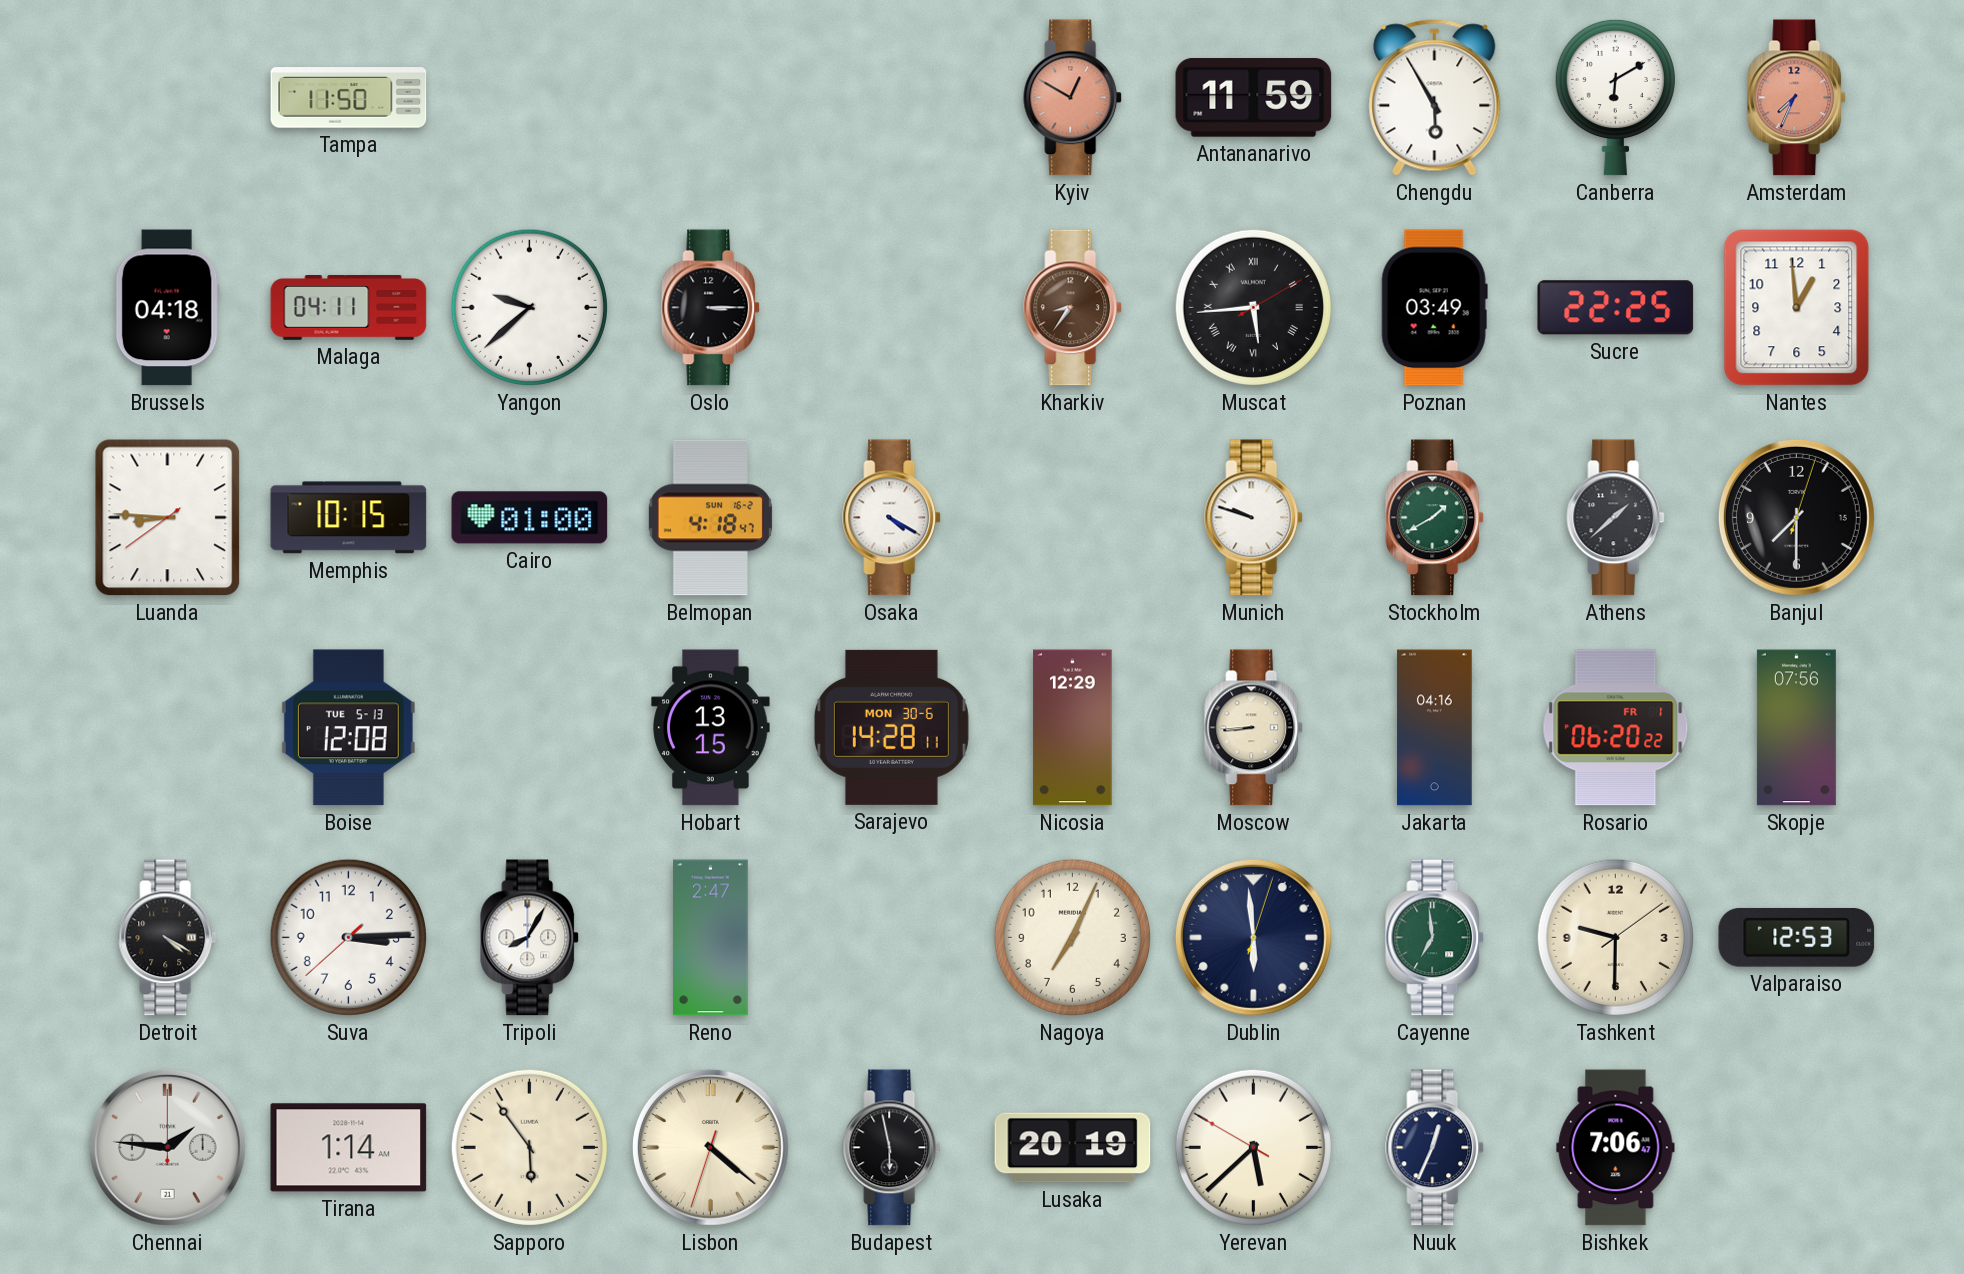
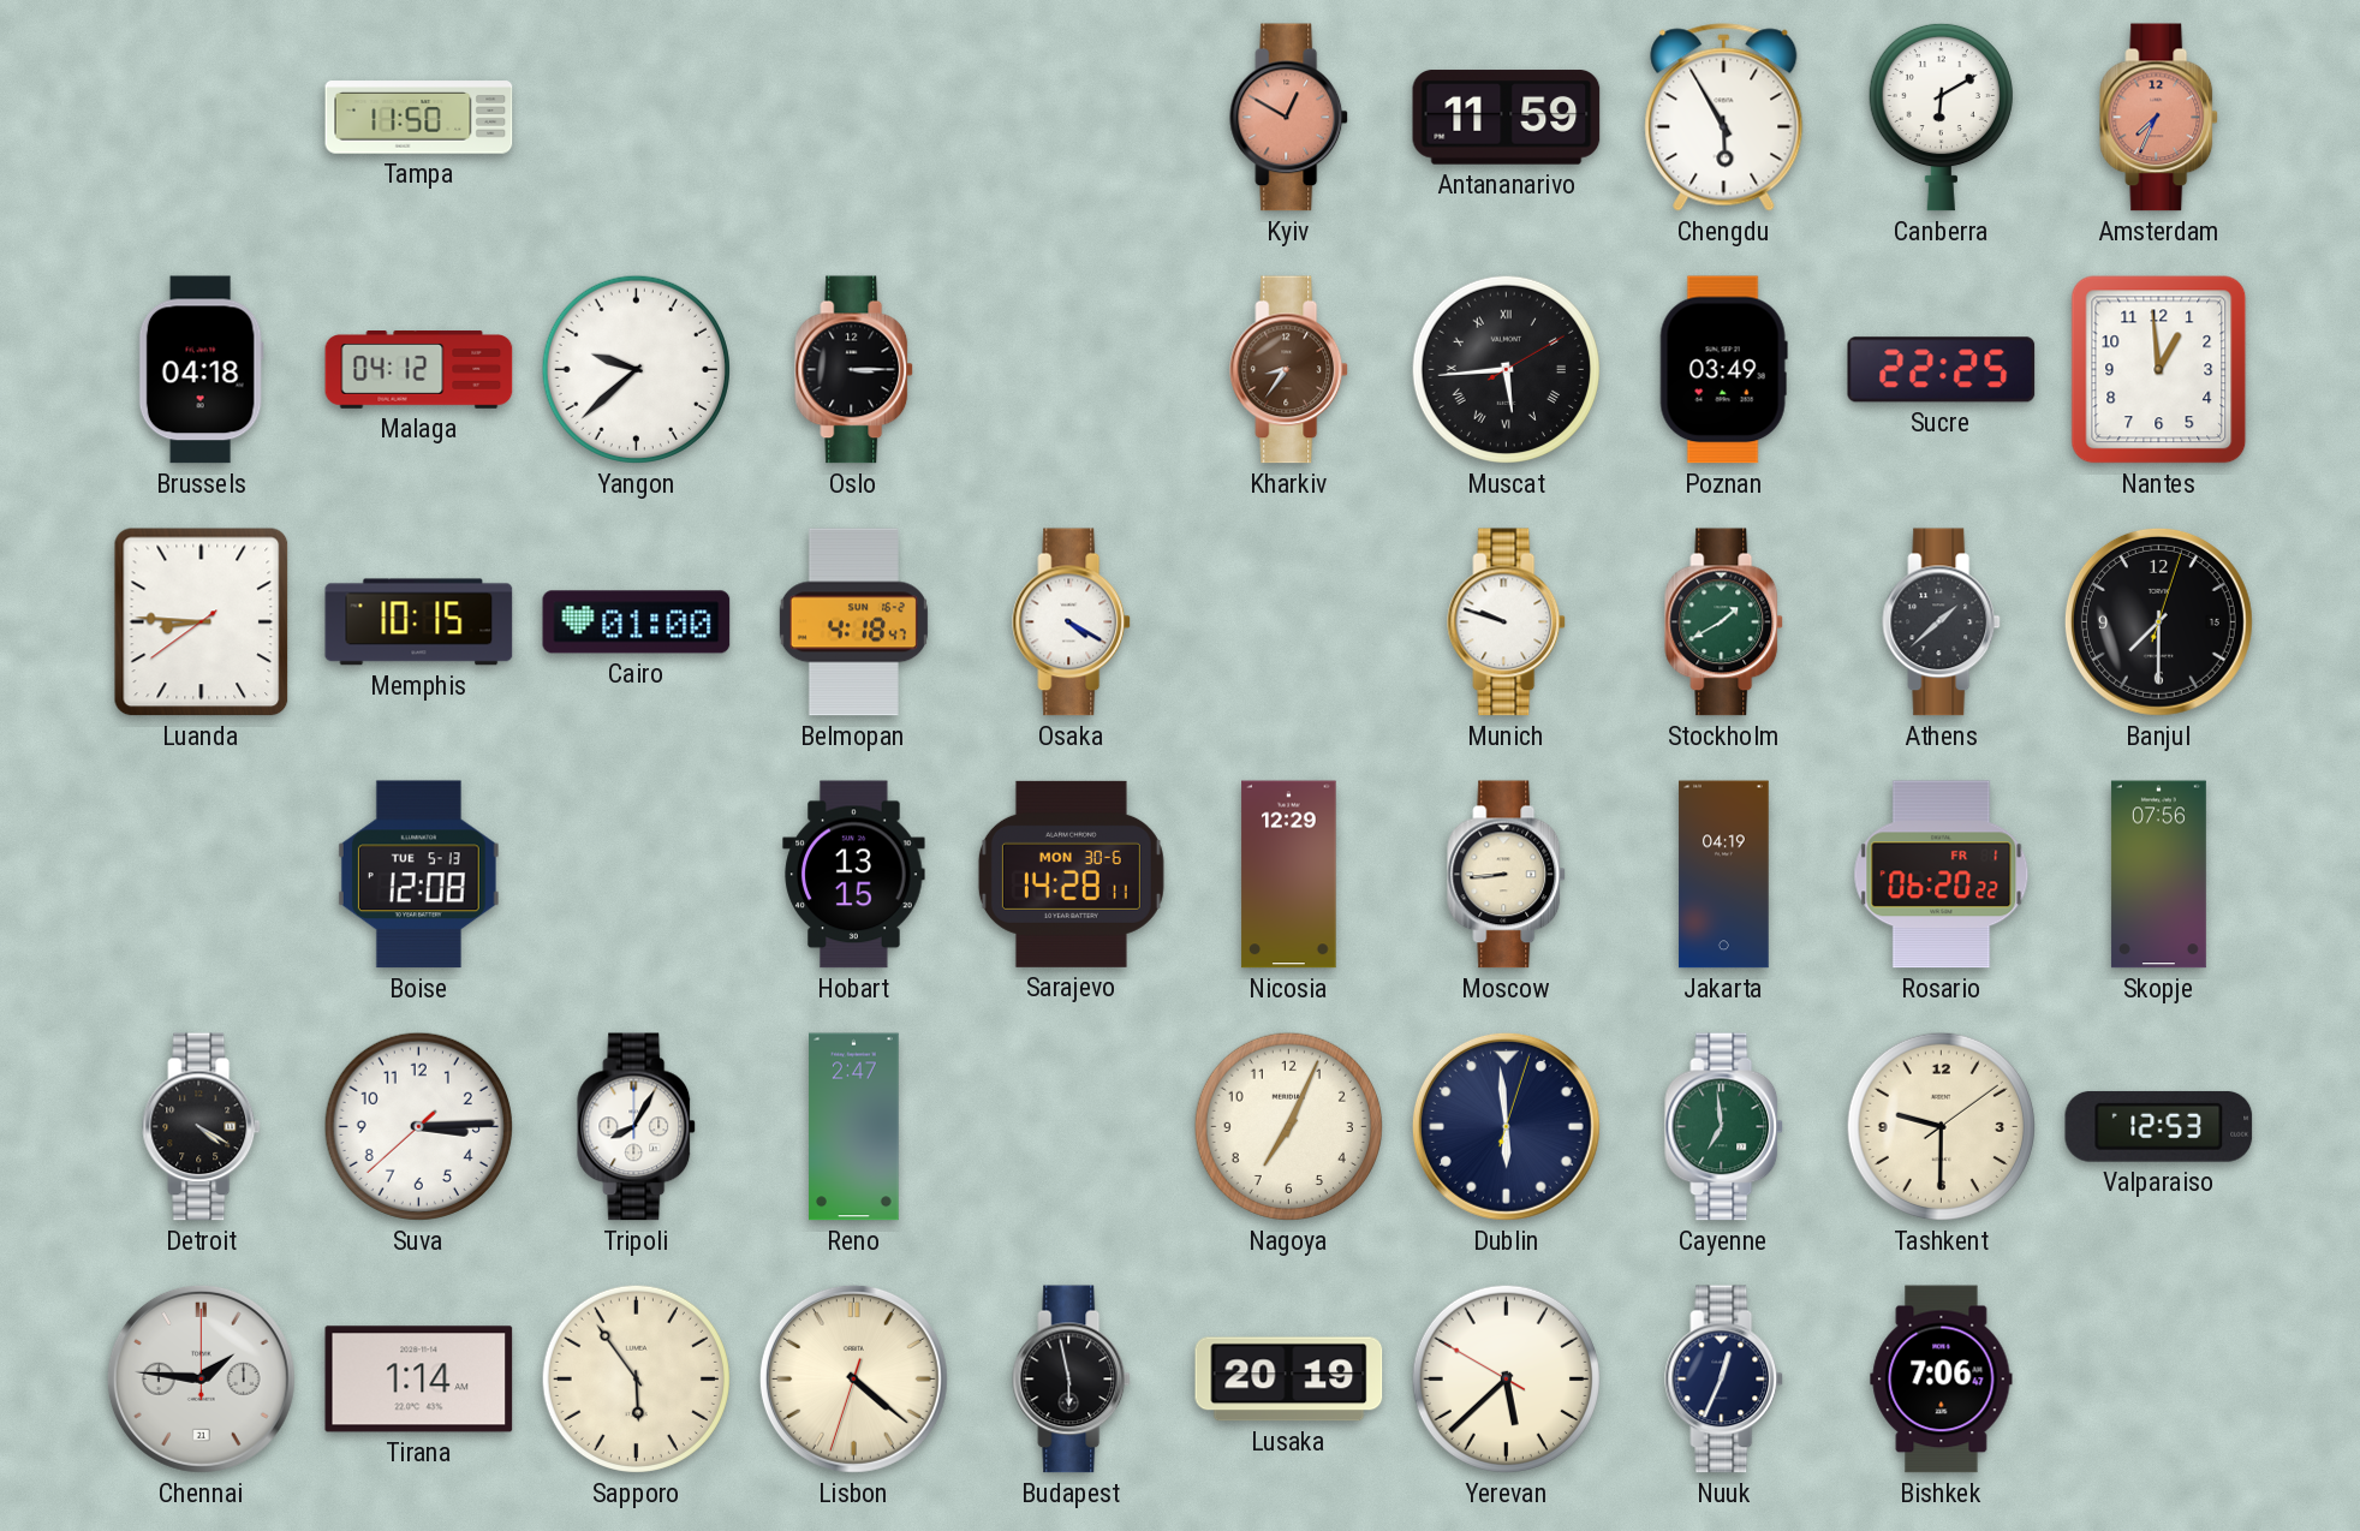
Malaga: 04:11 -> 04:12
Jakarta: 04:16 -> 04:19
